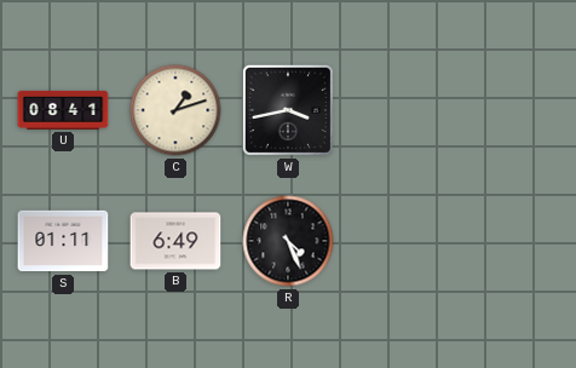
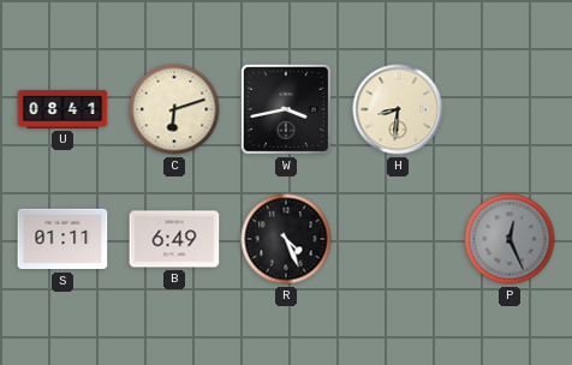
C: 1:12 -> 6:12
H: none -> 8:31
P: none -> 12:26
